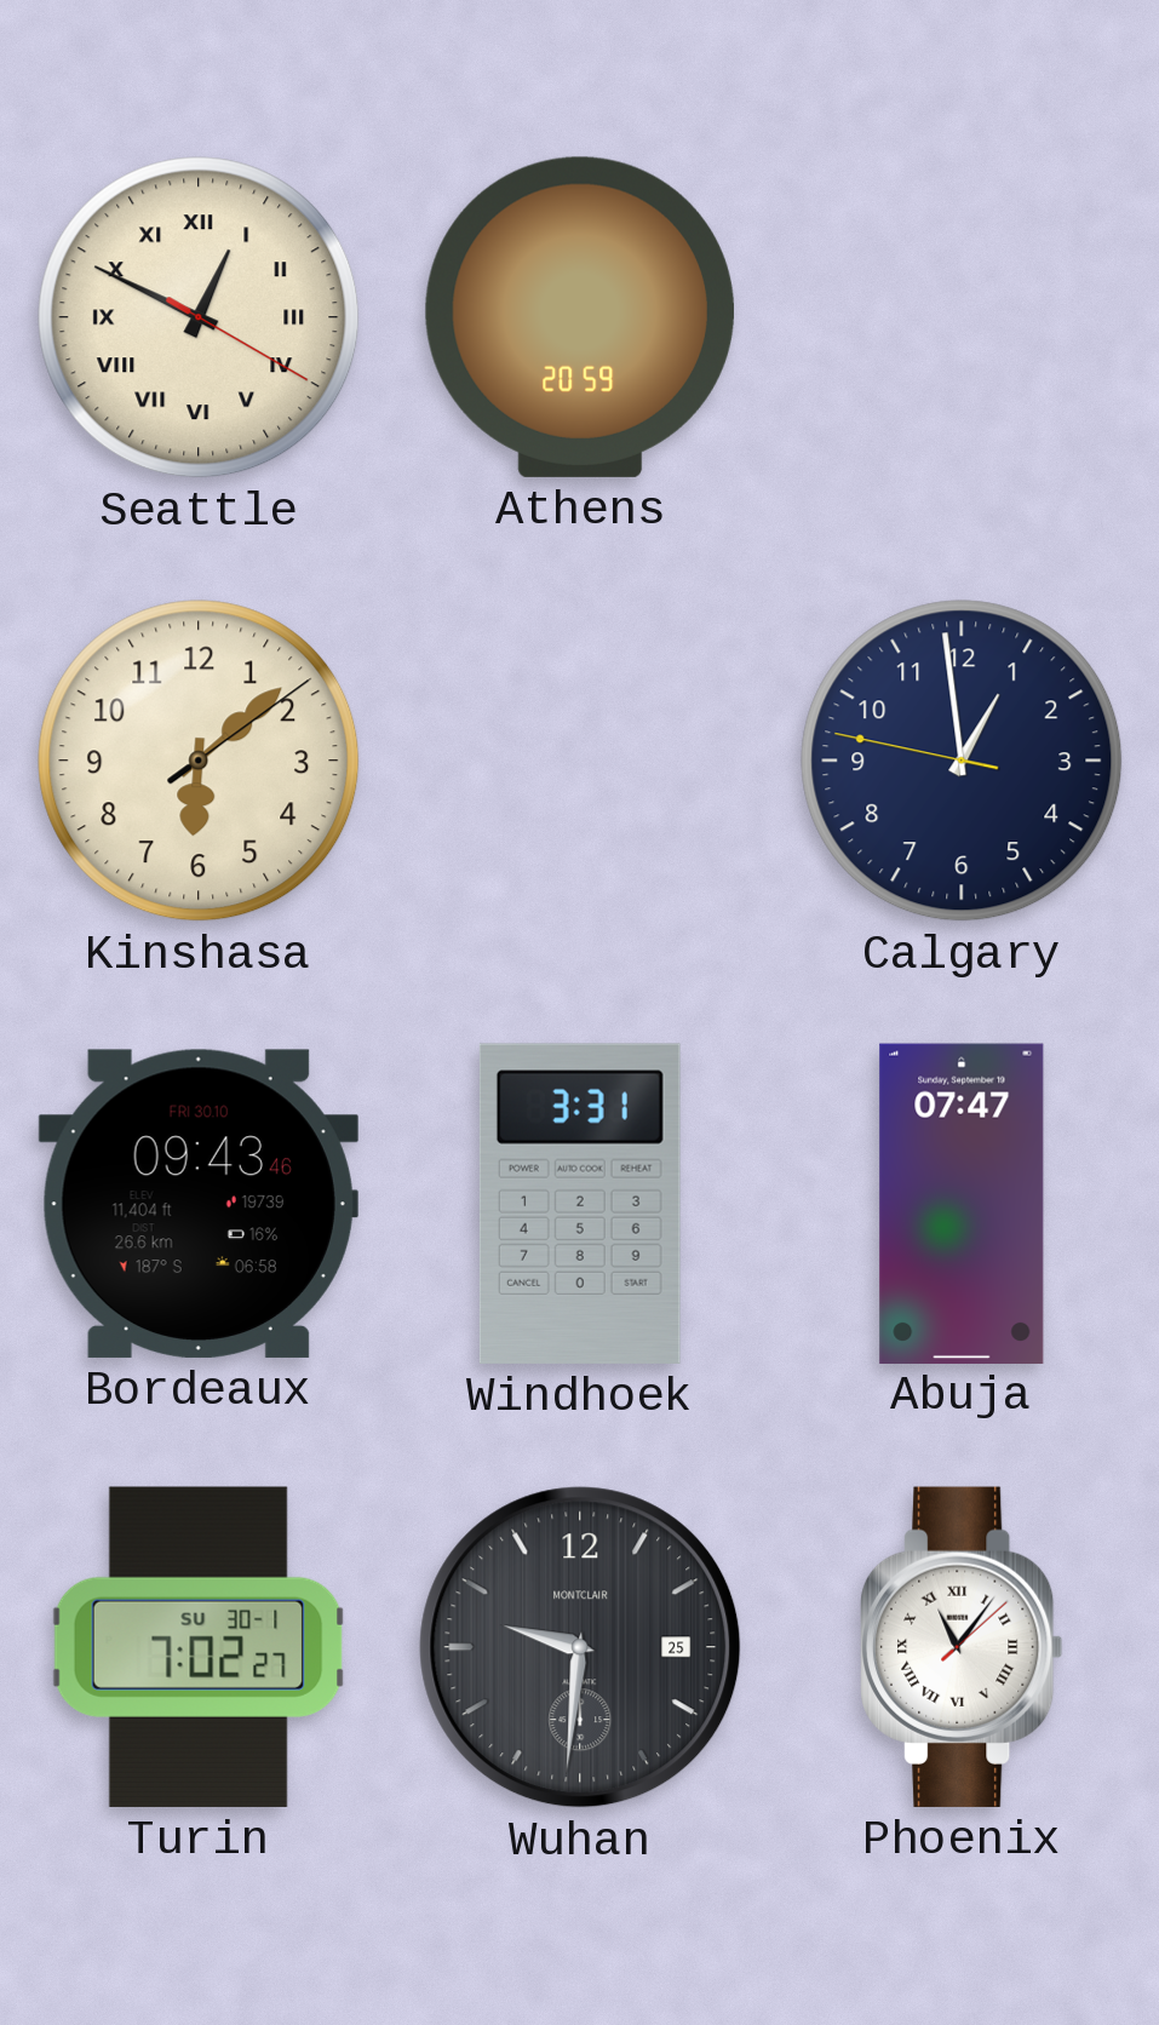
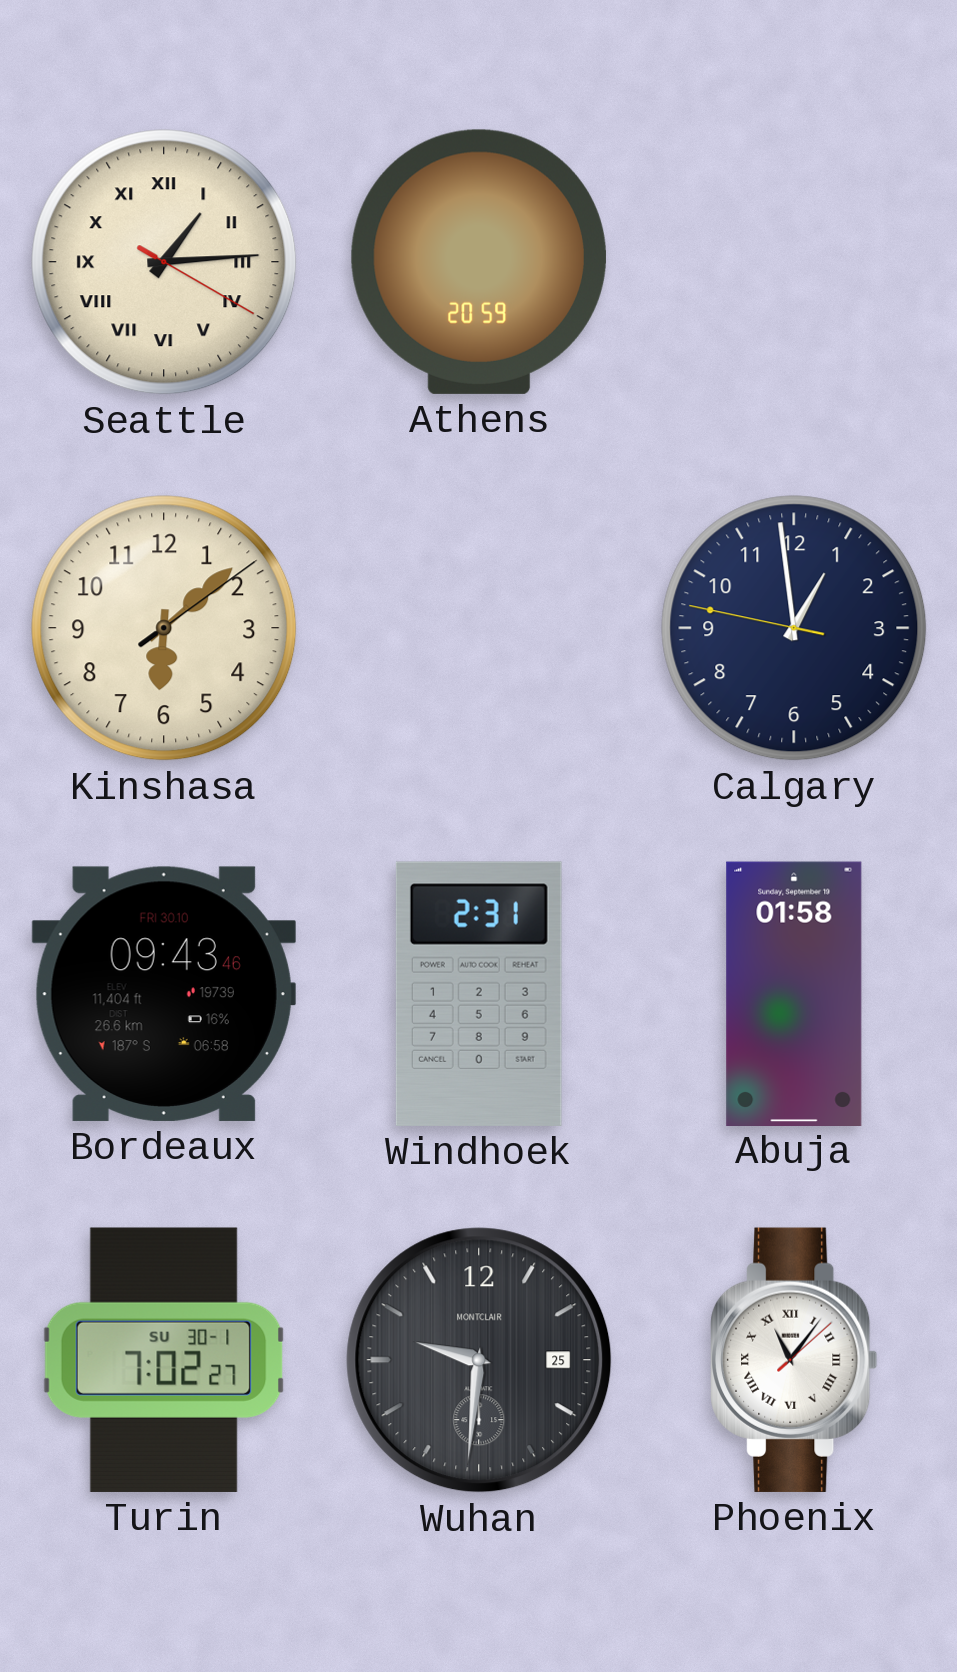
Seattle: 12:49 -> 1:14
Windhoek: 3:31 -> 2:31
Abuja: 07:47 -> 01:58
